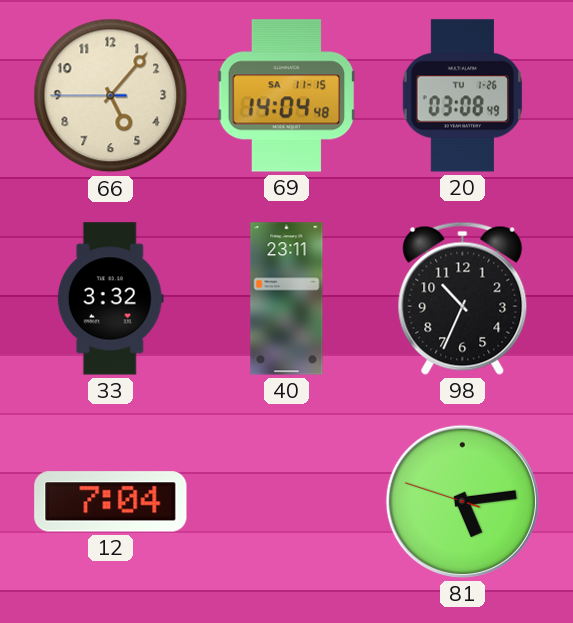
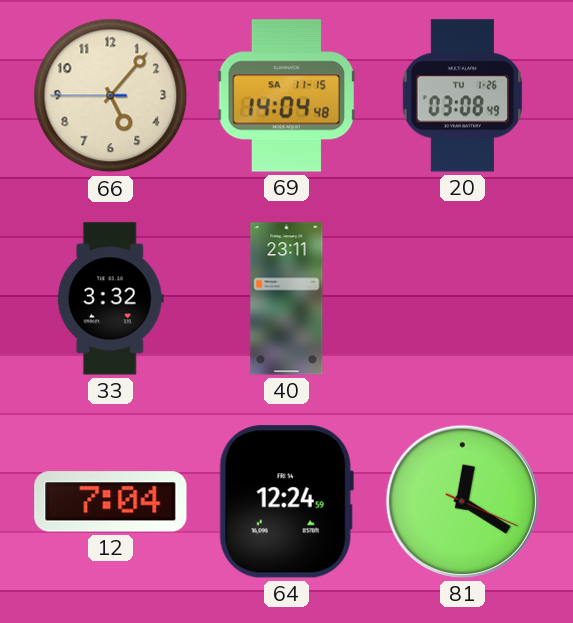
98: 10:34 -> none
64: none -> 12:24
81: 5:13 -> 12:20
